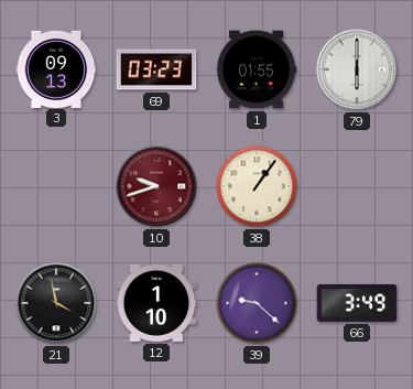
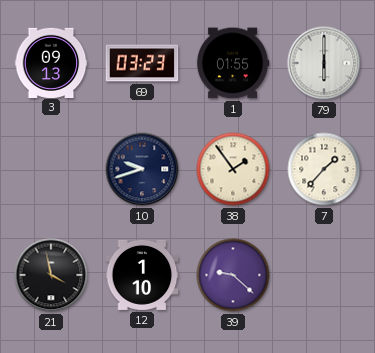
10 dial: burgundy -> navy
38: 1:06 -> 1:54
7: none -> 1:37
66: 3:49 -> none
